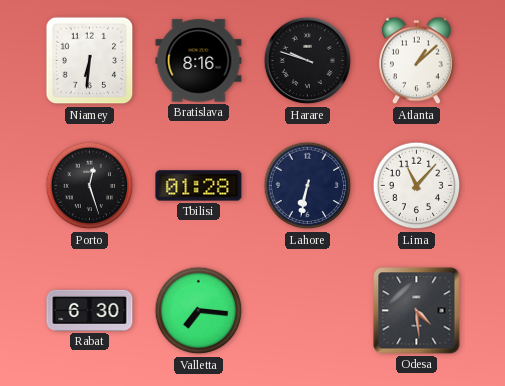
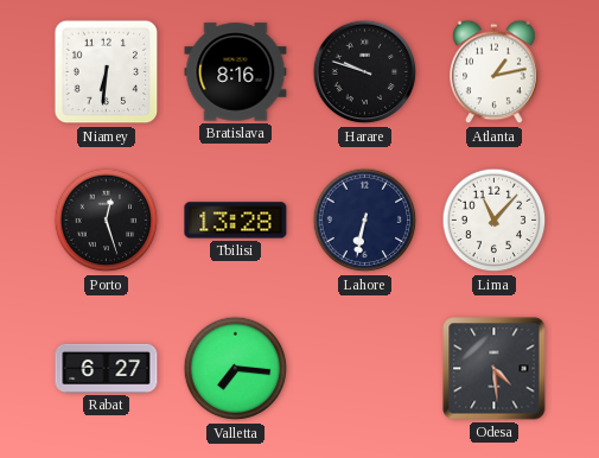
Atlanta: 1:08 -> 1:13
Tbilisi: 01:28 -> 13:28
Rabat: 6:30 -> 6:27
